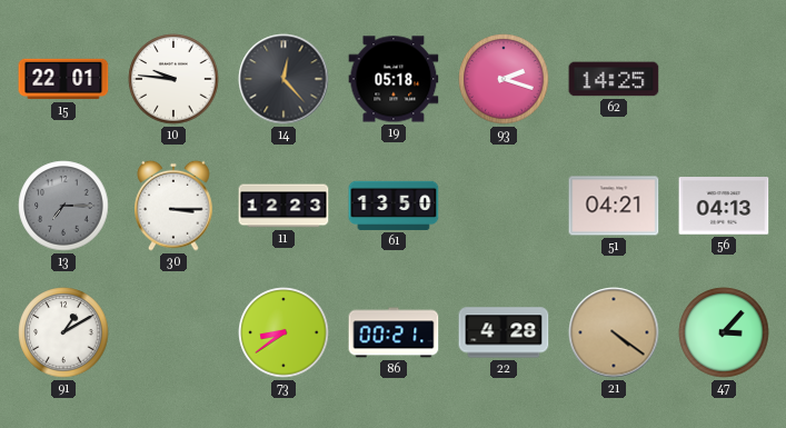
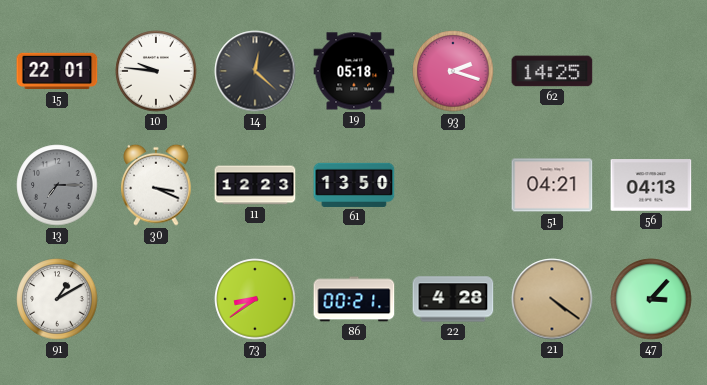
14: 12:23 -> 12:22
30: 3:15 -> 3:19
